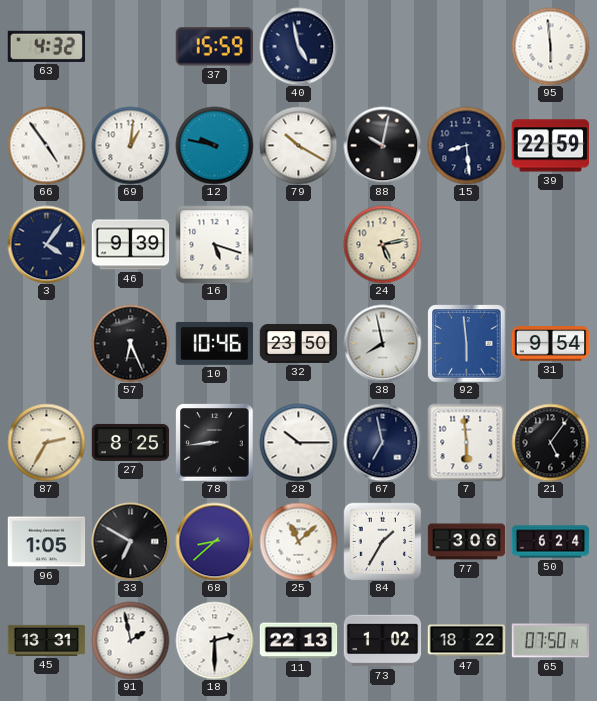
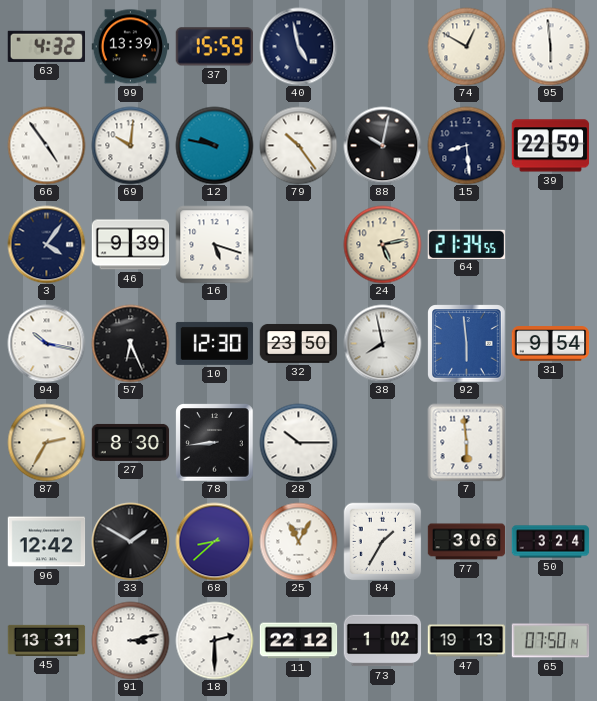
99: none -> 13:39
74: none -> 12:50
69: 1:01 -> 10:01
79: 10:20 -> 10:24
64: none -> 21:34
94: none -> 10:17
10: 10:46 -> 12:30
27: 8:25 -> 8:30
67: 6:58 -> none
21: 5:06 -> none
96: 1:05 -> 12:42
33: 6:50 -> 1:50
25: 11:08 -> 11:05
50: 6:24 -> 3:24
91: 1:58 -> 3:13
11: 22:13 -> 22:12
47: 18:22 -> 19:13
